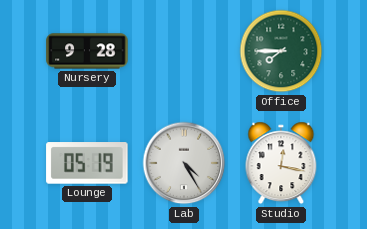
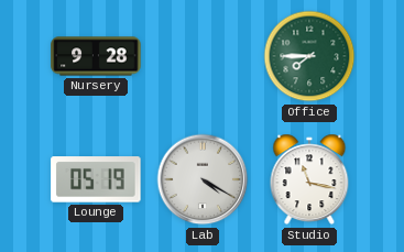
Lab: 4:25 -> 4:20
Studio: 12:17 -> 11:17
